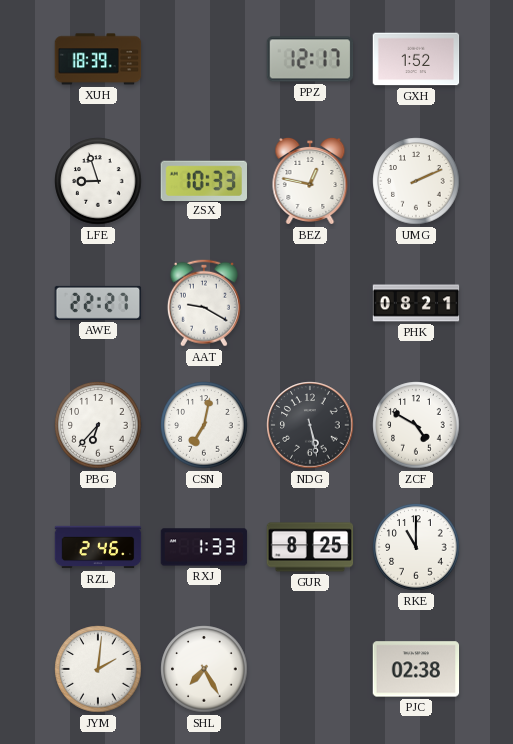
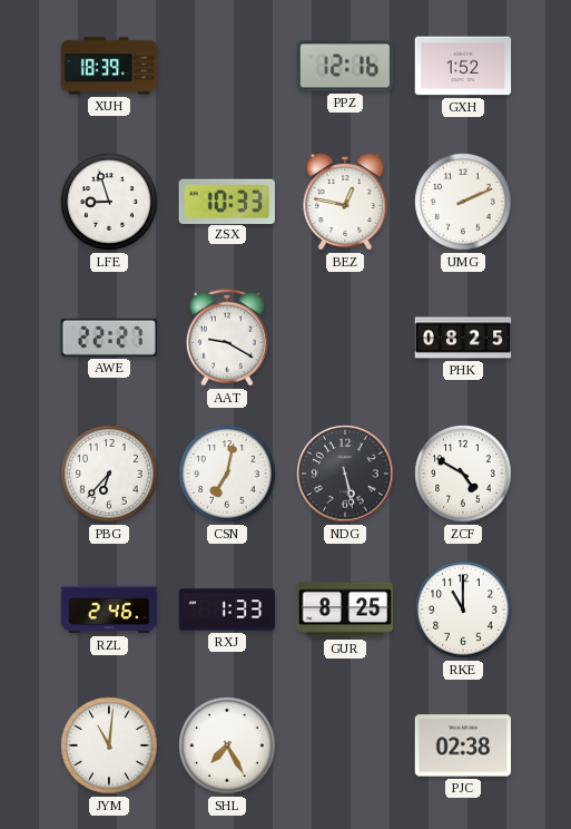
PPZ: 12:17 -> 12:16
PHK: 08:21 -> 08:25
JYM: 2:01 -> 11:01
